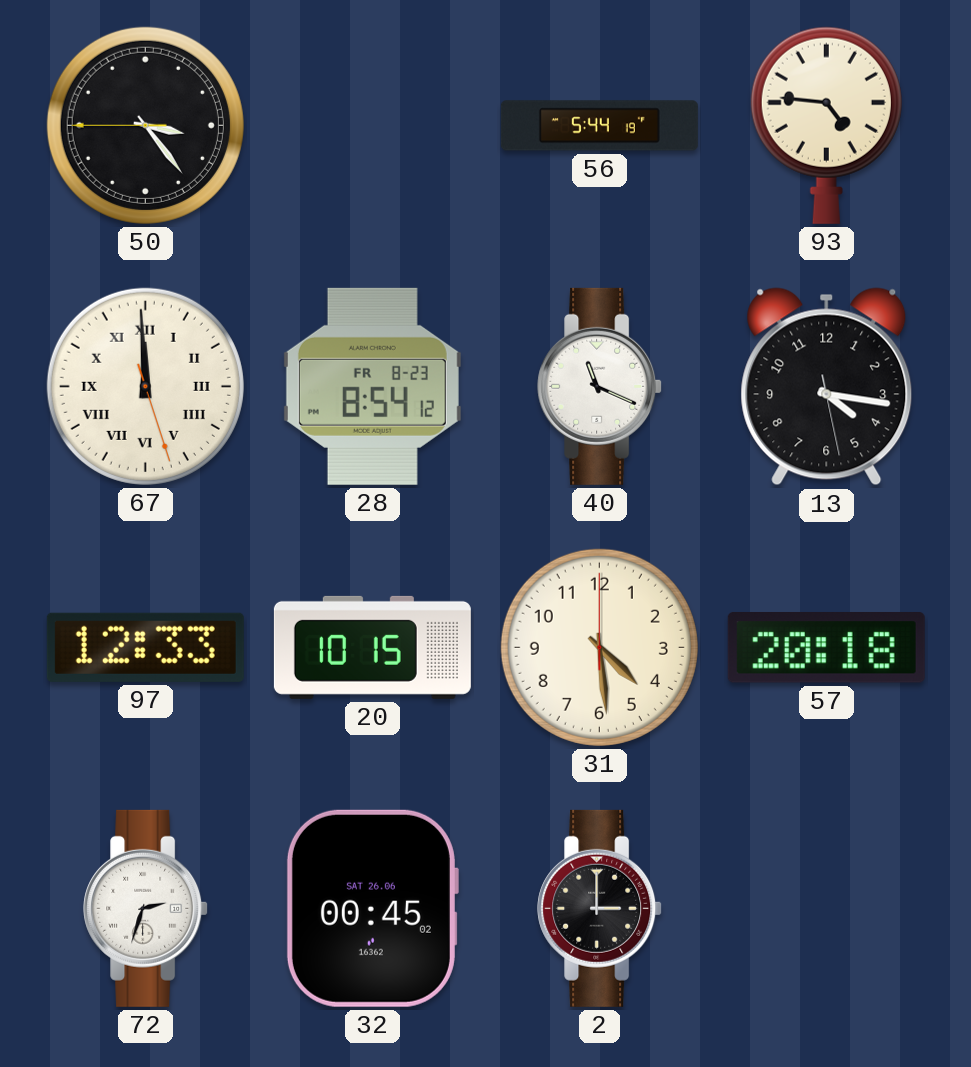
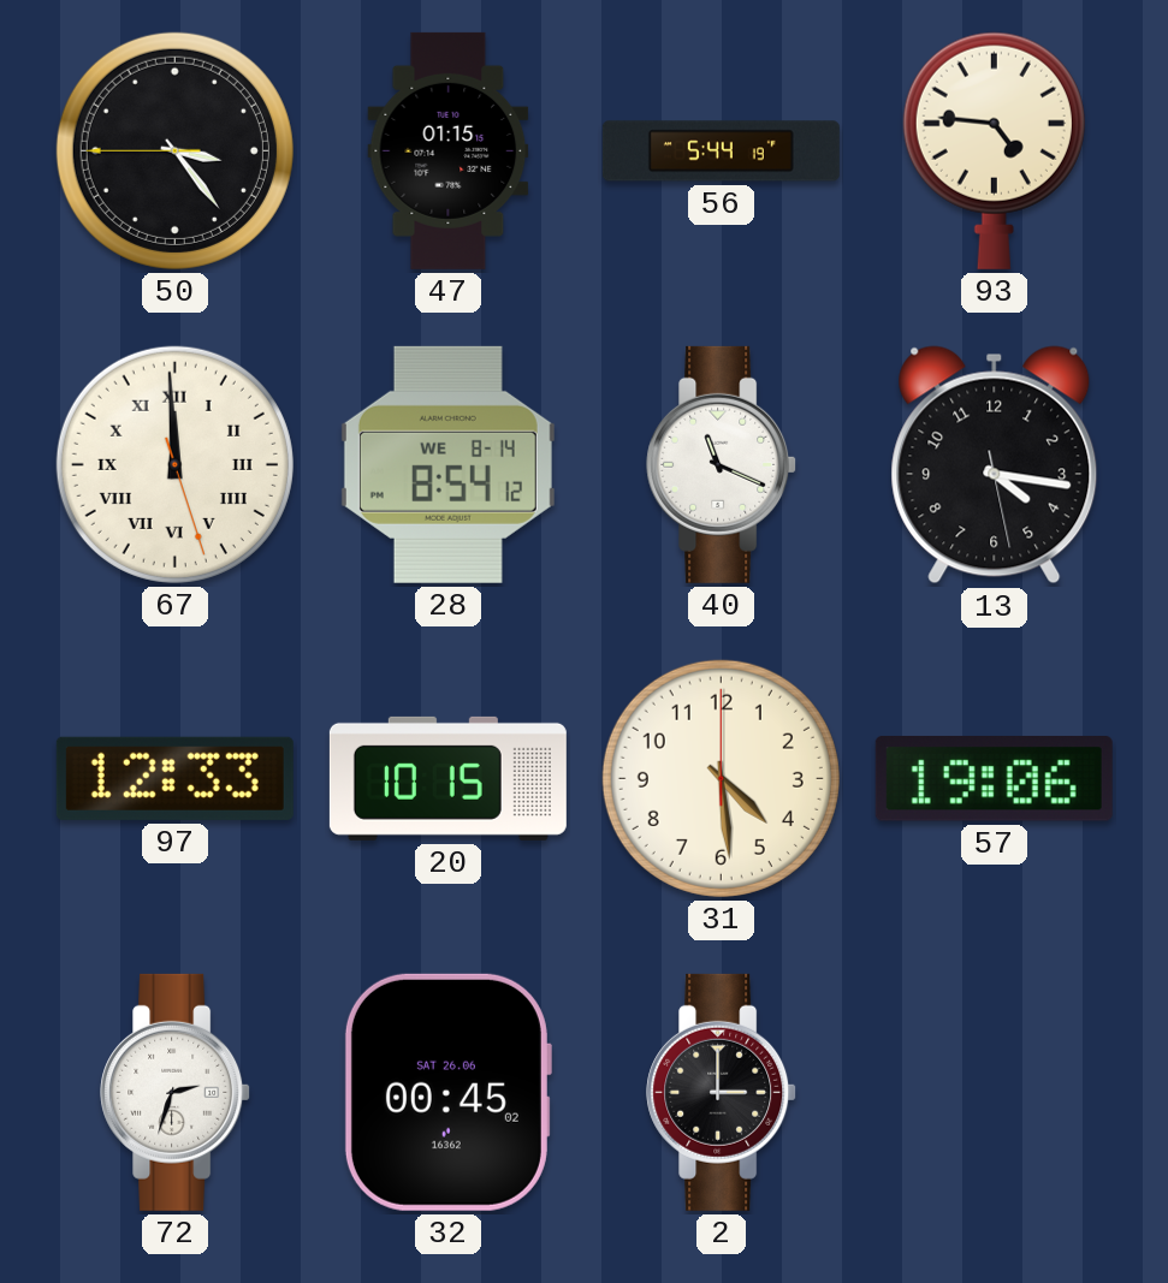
47: none -> 01:15
28 date: FR 8-23 -> WE 8-14
57: 20:18 -> 19:06
